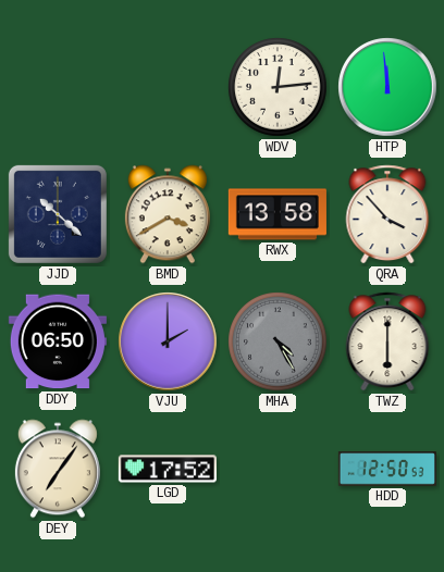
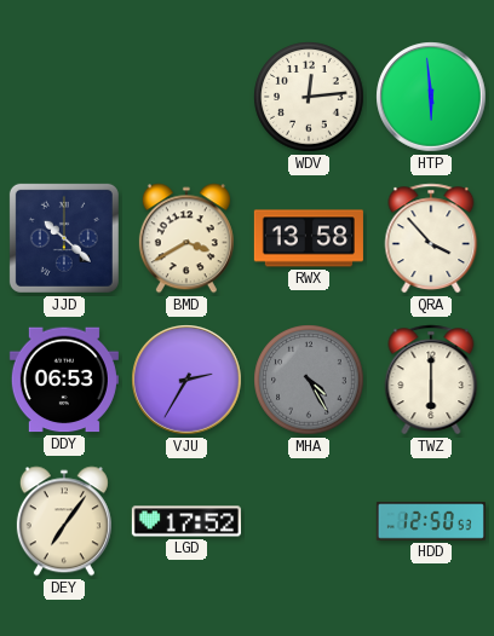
HTP: 11:59 -> 5:59
DDY: 06:50 -> 06:53
VJU: 2:00 -> 2:35
